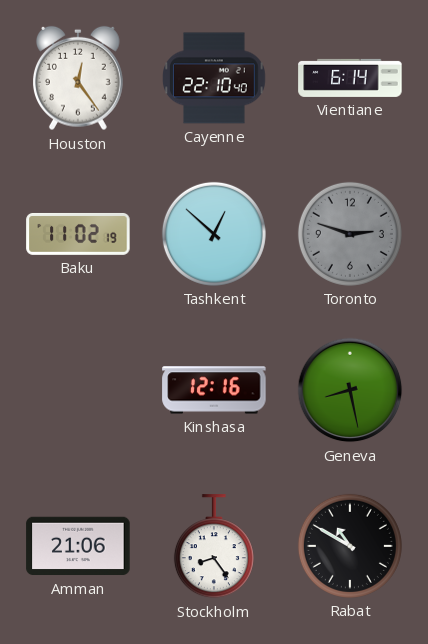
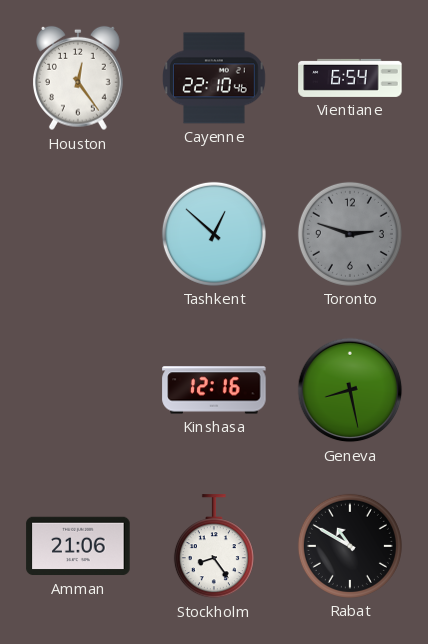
Cayenne: 22:10:40 -> 22:10:46
Vientiane: 6:14 -> 6:54
Baku: 11:02 -> none
